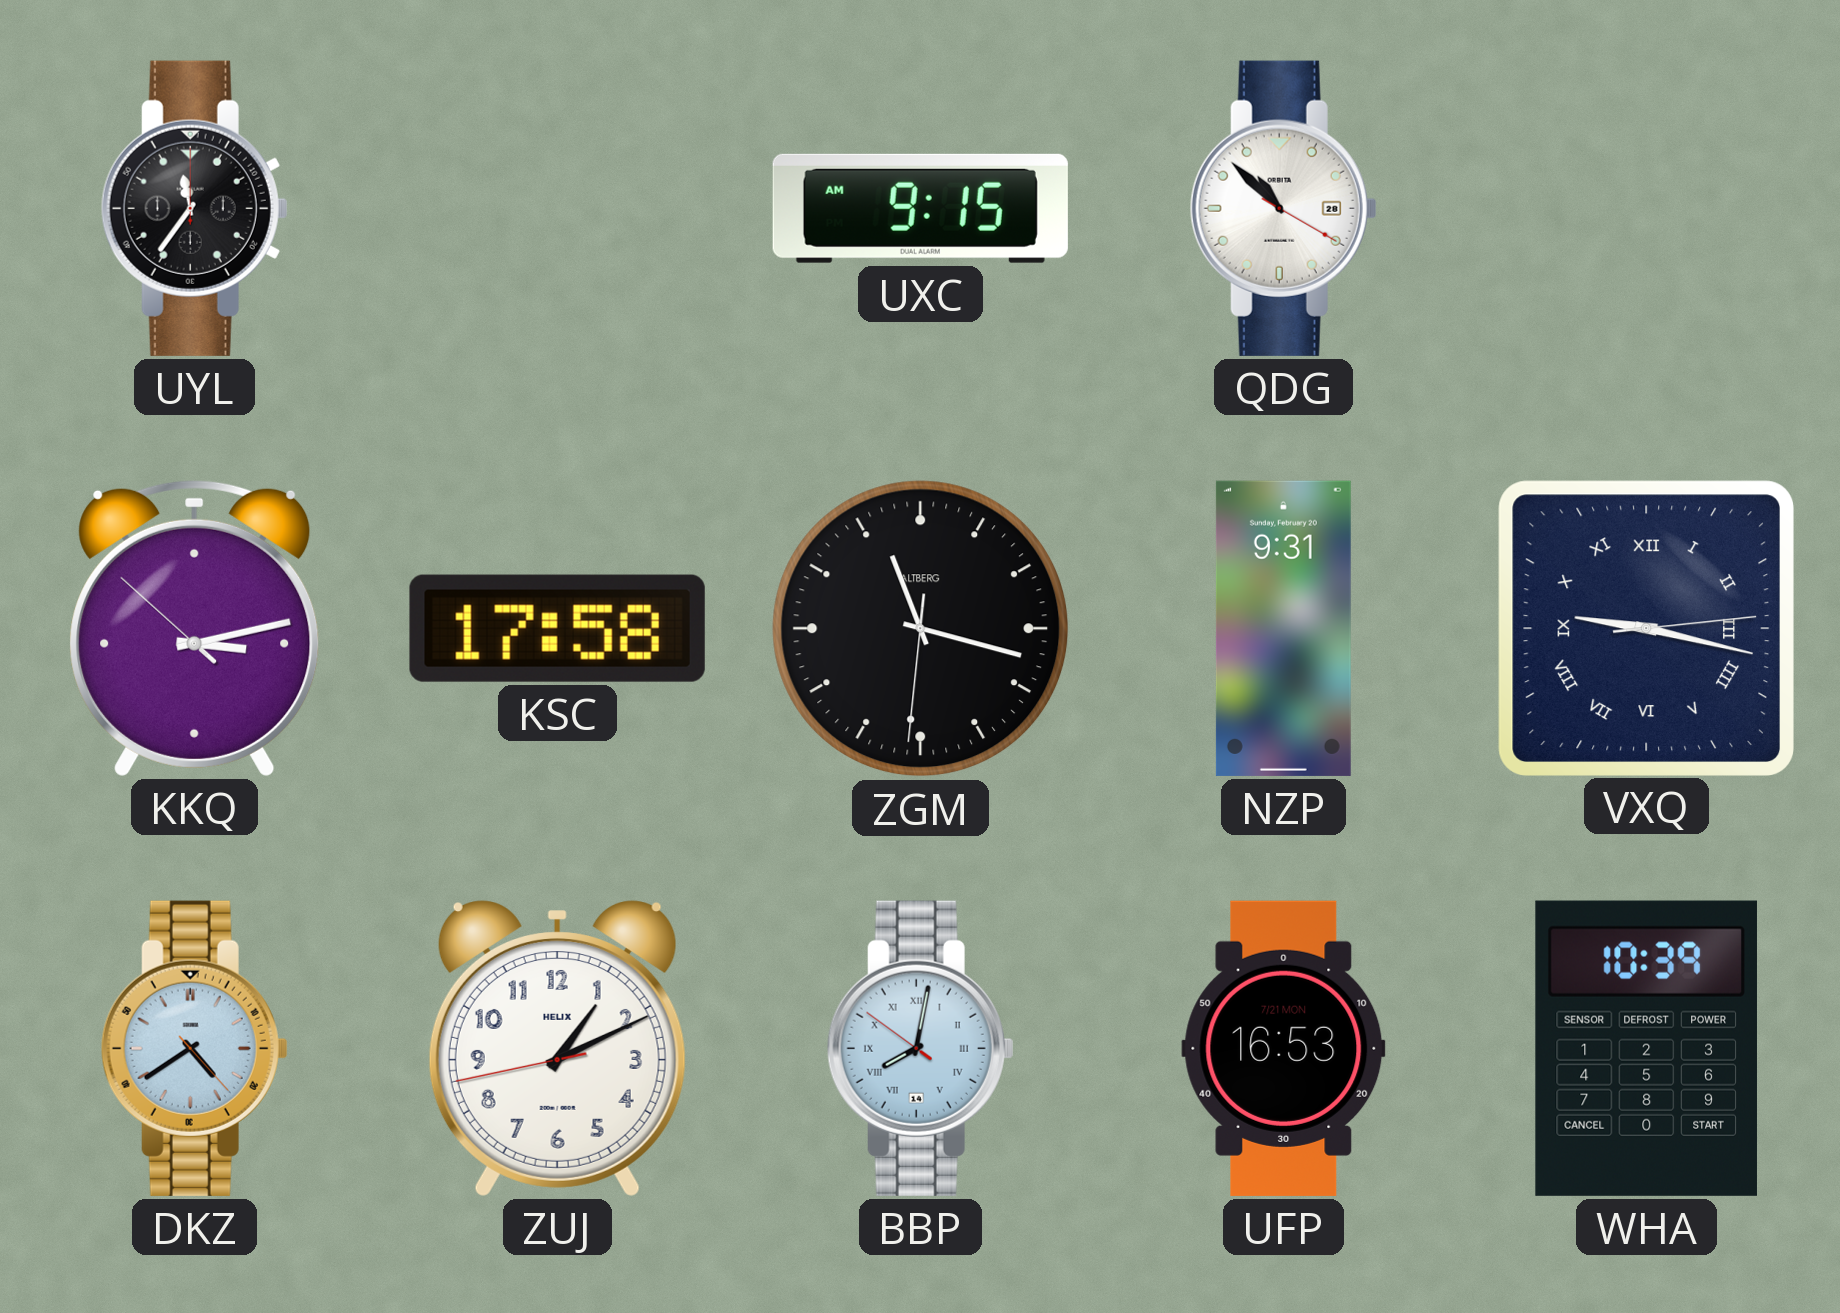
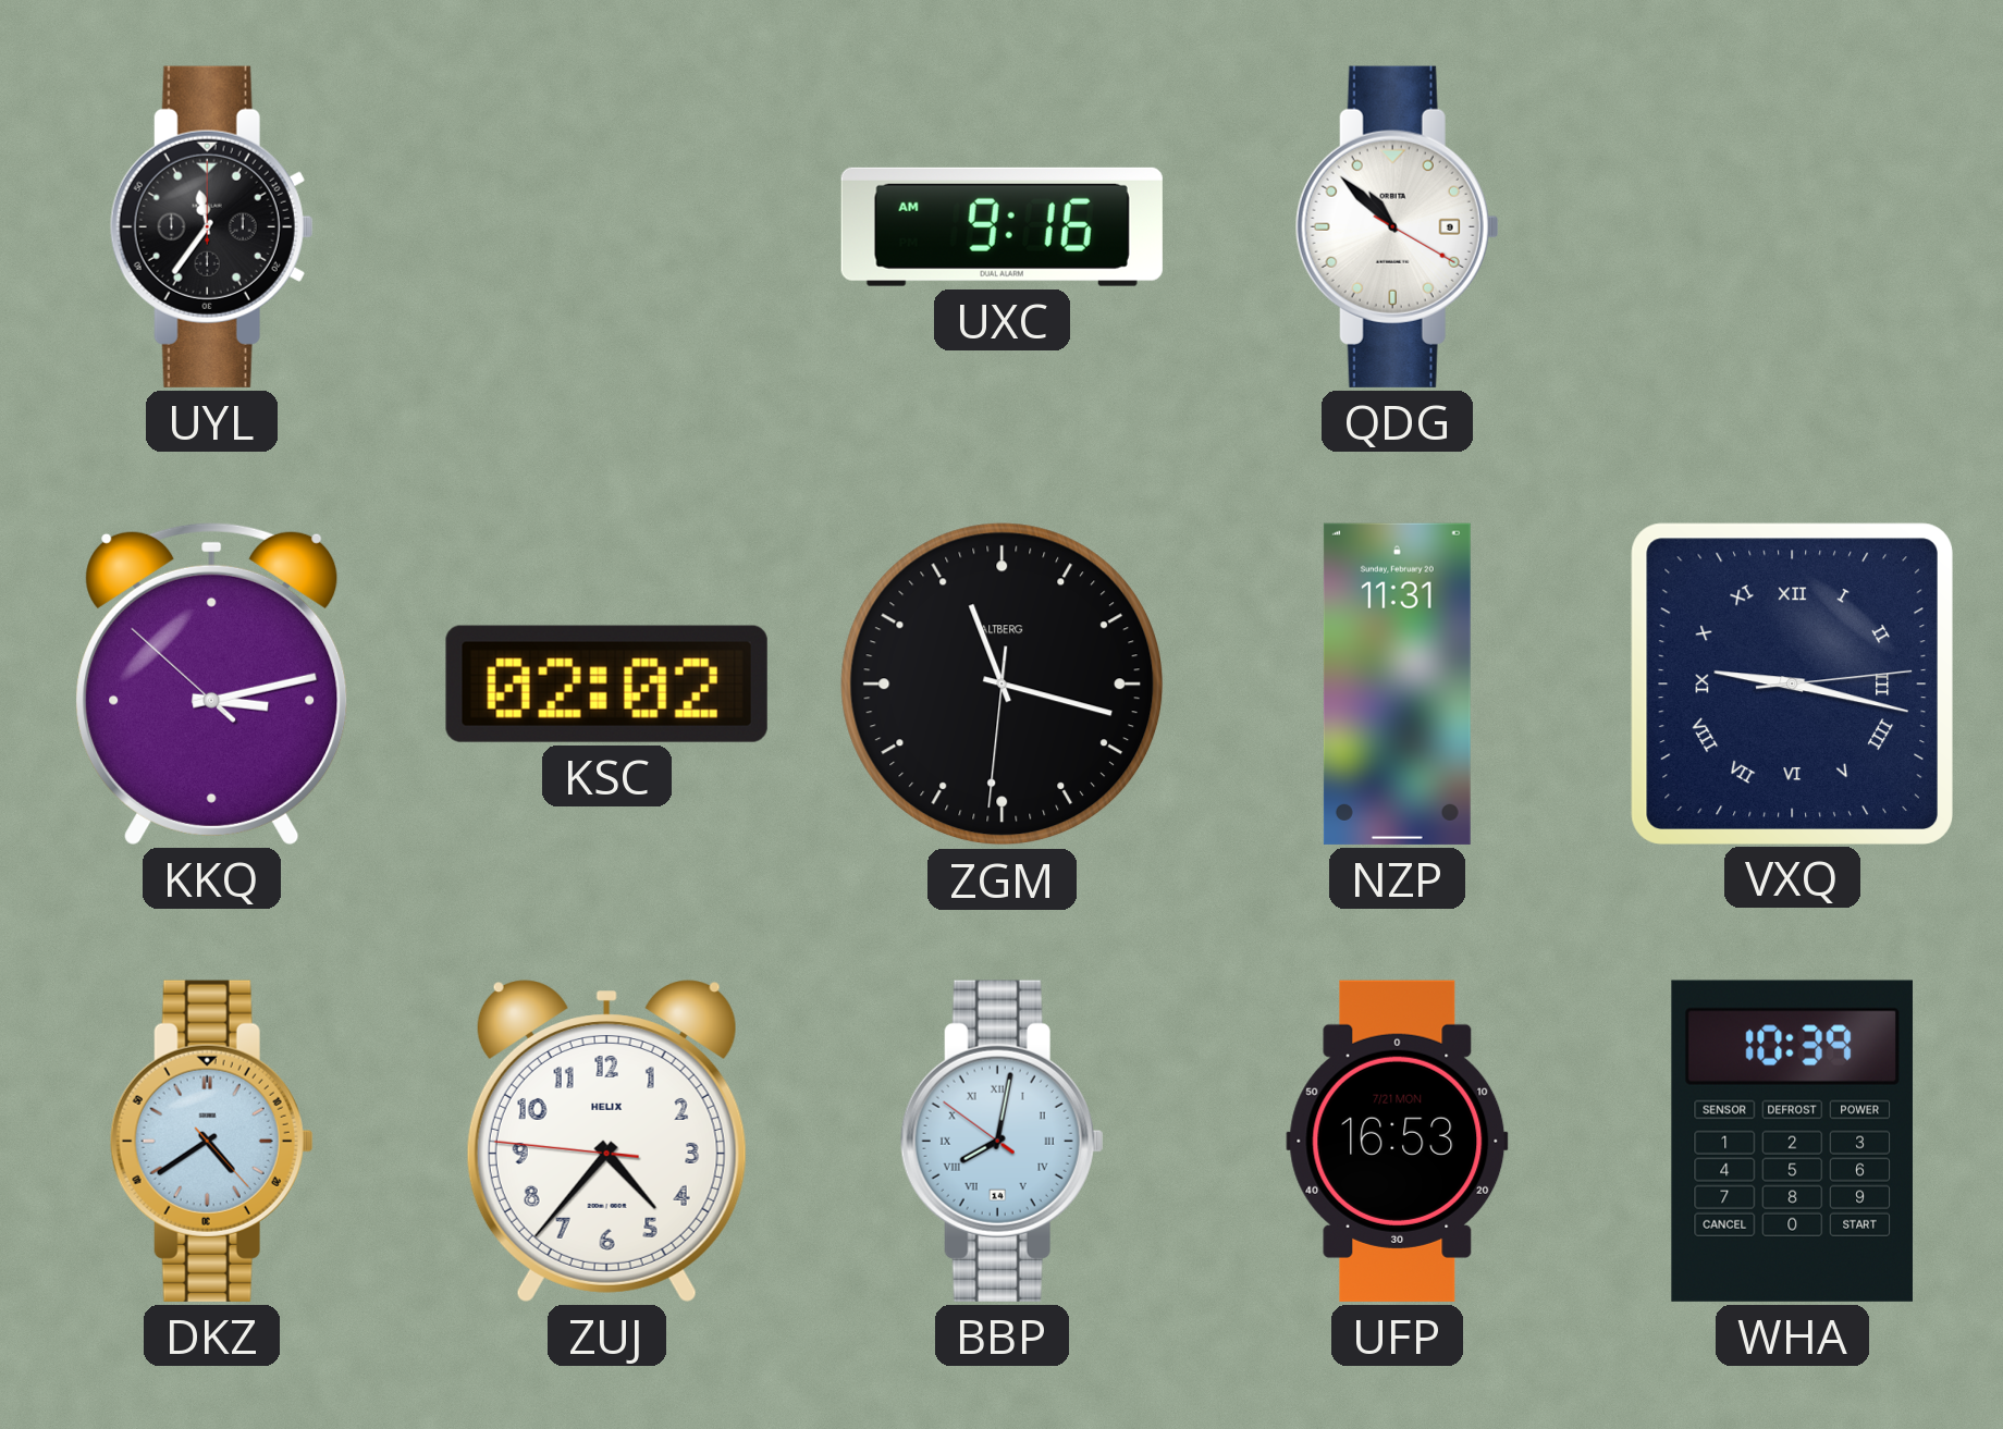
UXC: 9:15 -> 9:16
QDG date: 28 -> 9
KSC: 17:58 -> 02:02
NZP: 9:31 -> 11:31
ZUJ: 1:10 -> 4:36
